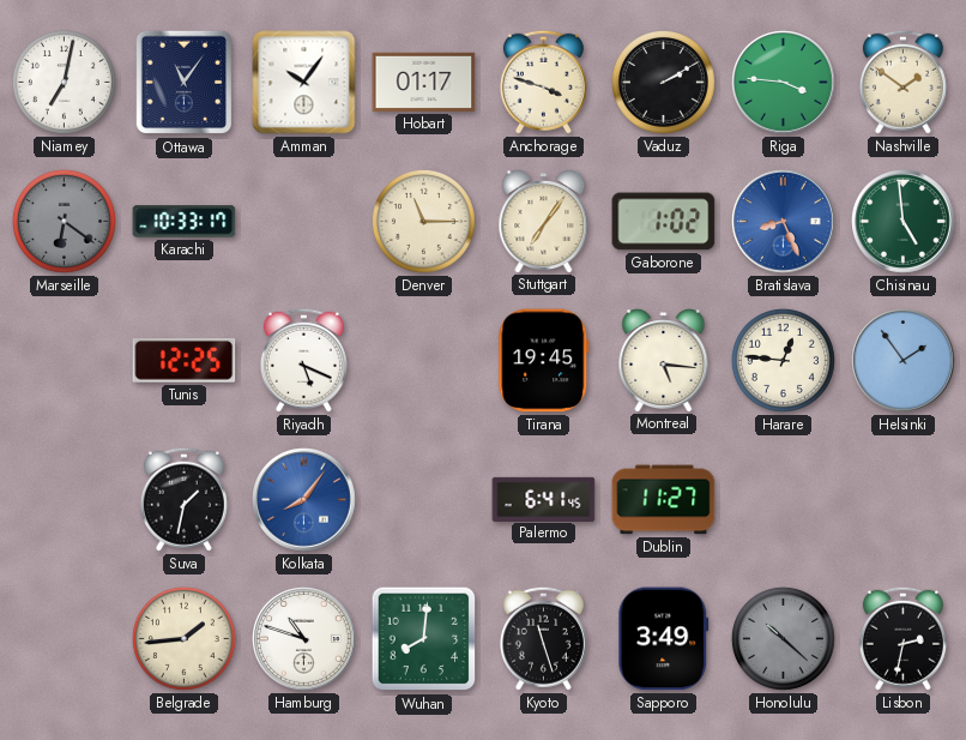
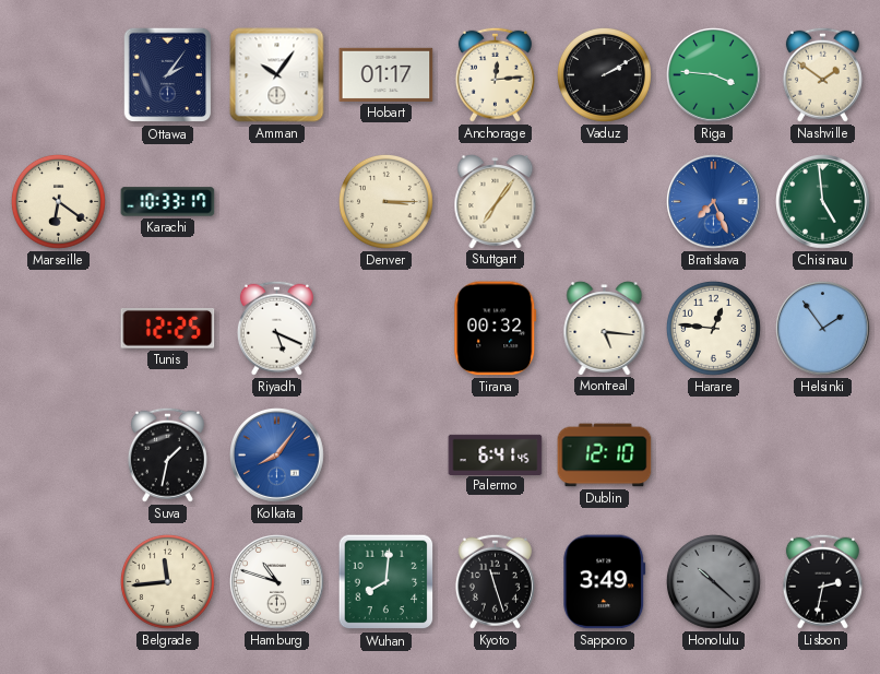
Niamey: 7:02 -> none
Ottawa: 11:06 -> 2:06
Anchorage: 3:48 -> 12:14
Marseille dial: grey -> cream
Denver: 11:15 -> 3:15
Gaborone: 1:02 -> none
Bratislava: 8:26 -> 7:26
Tirana: 19:45 -> 00:32
Dublin: 11:27 -> 12:10
Belgrade: 1:44 -> 11:44
